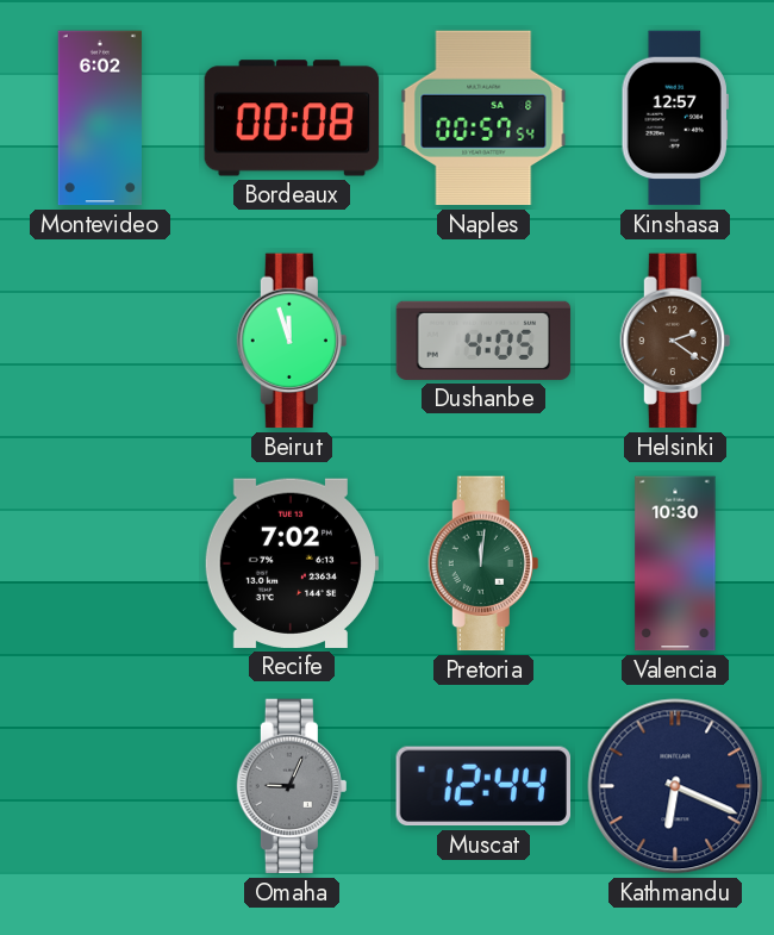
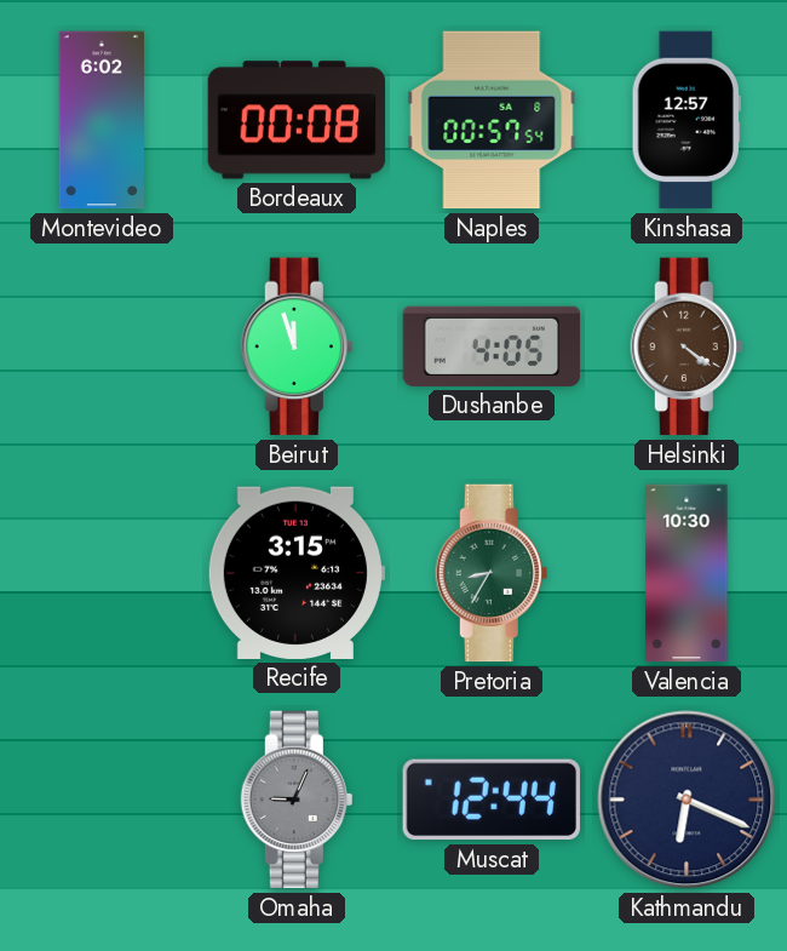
Helsinki: 2:21 -> 4:21
Recife: 7:02 -> 3:15
Pretoria: 12:01 -> 8:35
